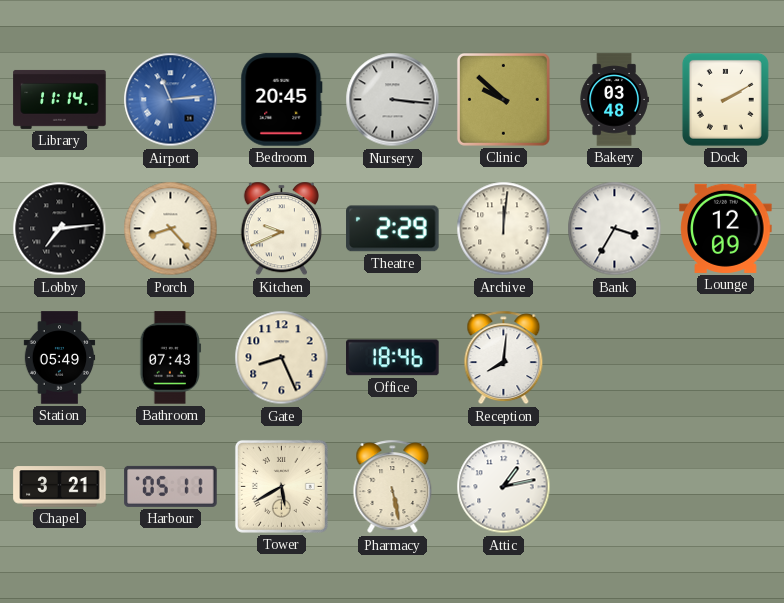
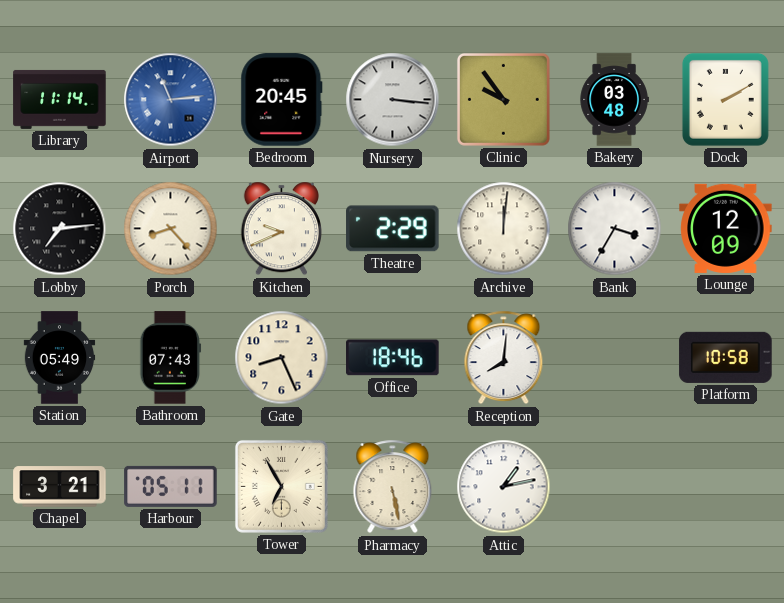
Clinic: 9:52 -> 9:54
Platform: none -> 10:58
Tower: 5:40 -> 6:55
